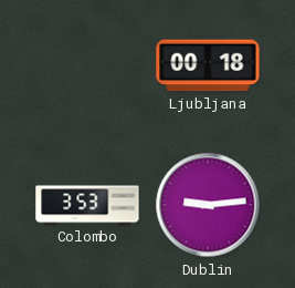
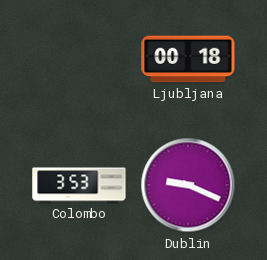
Dublin: 9:14 -> 9:19
